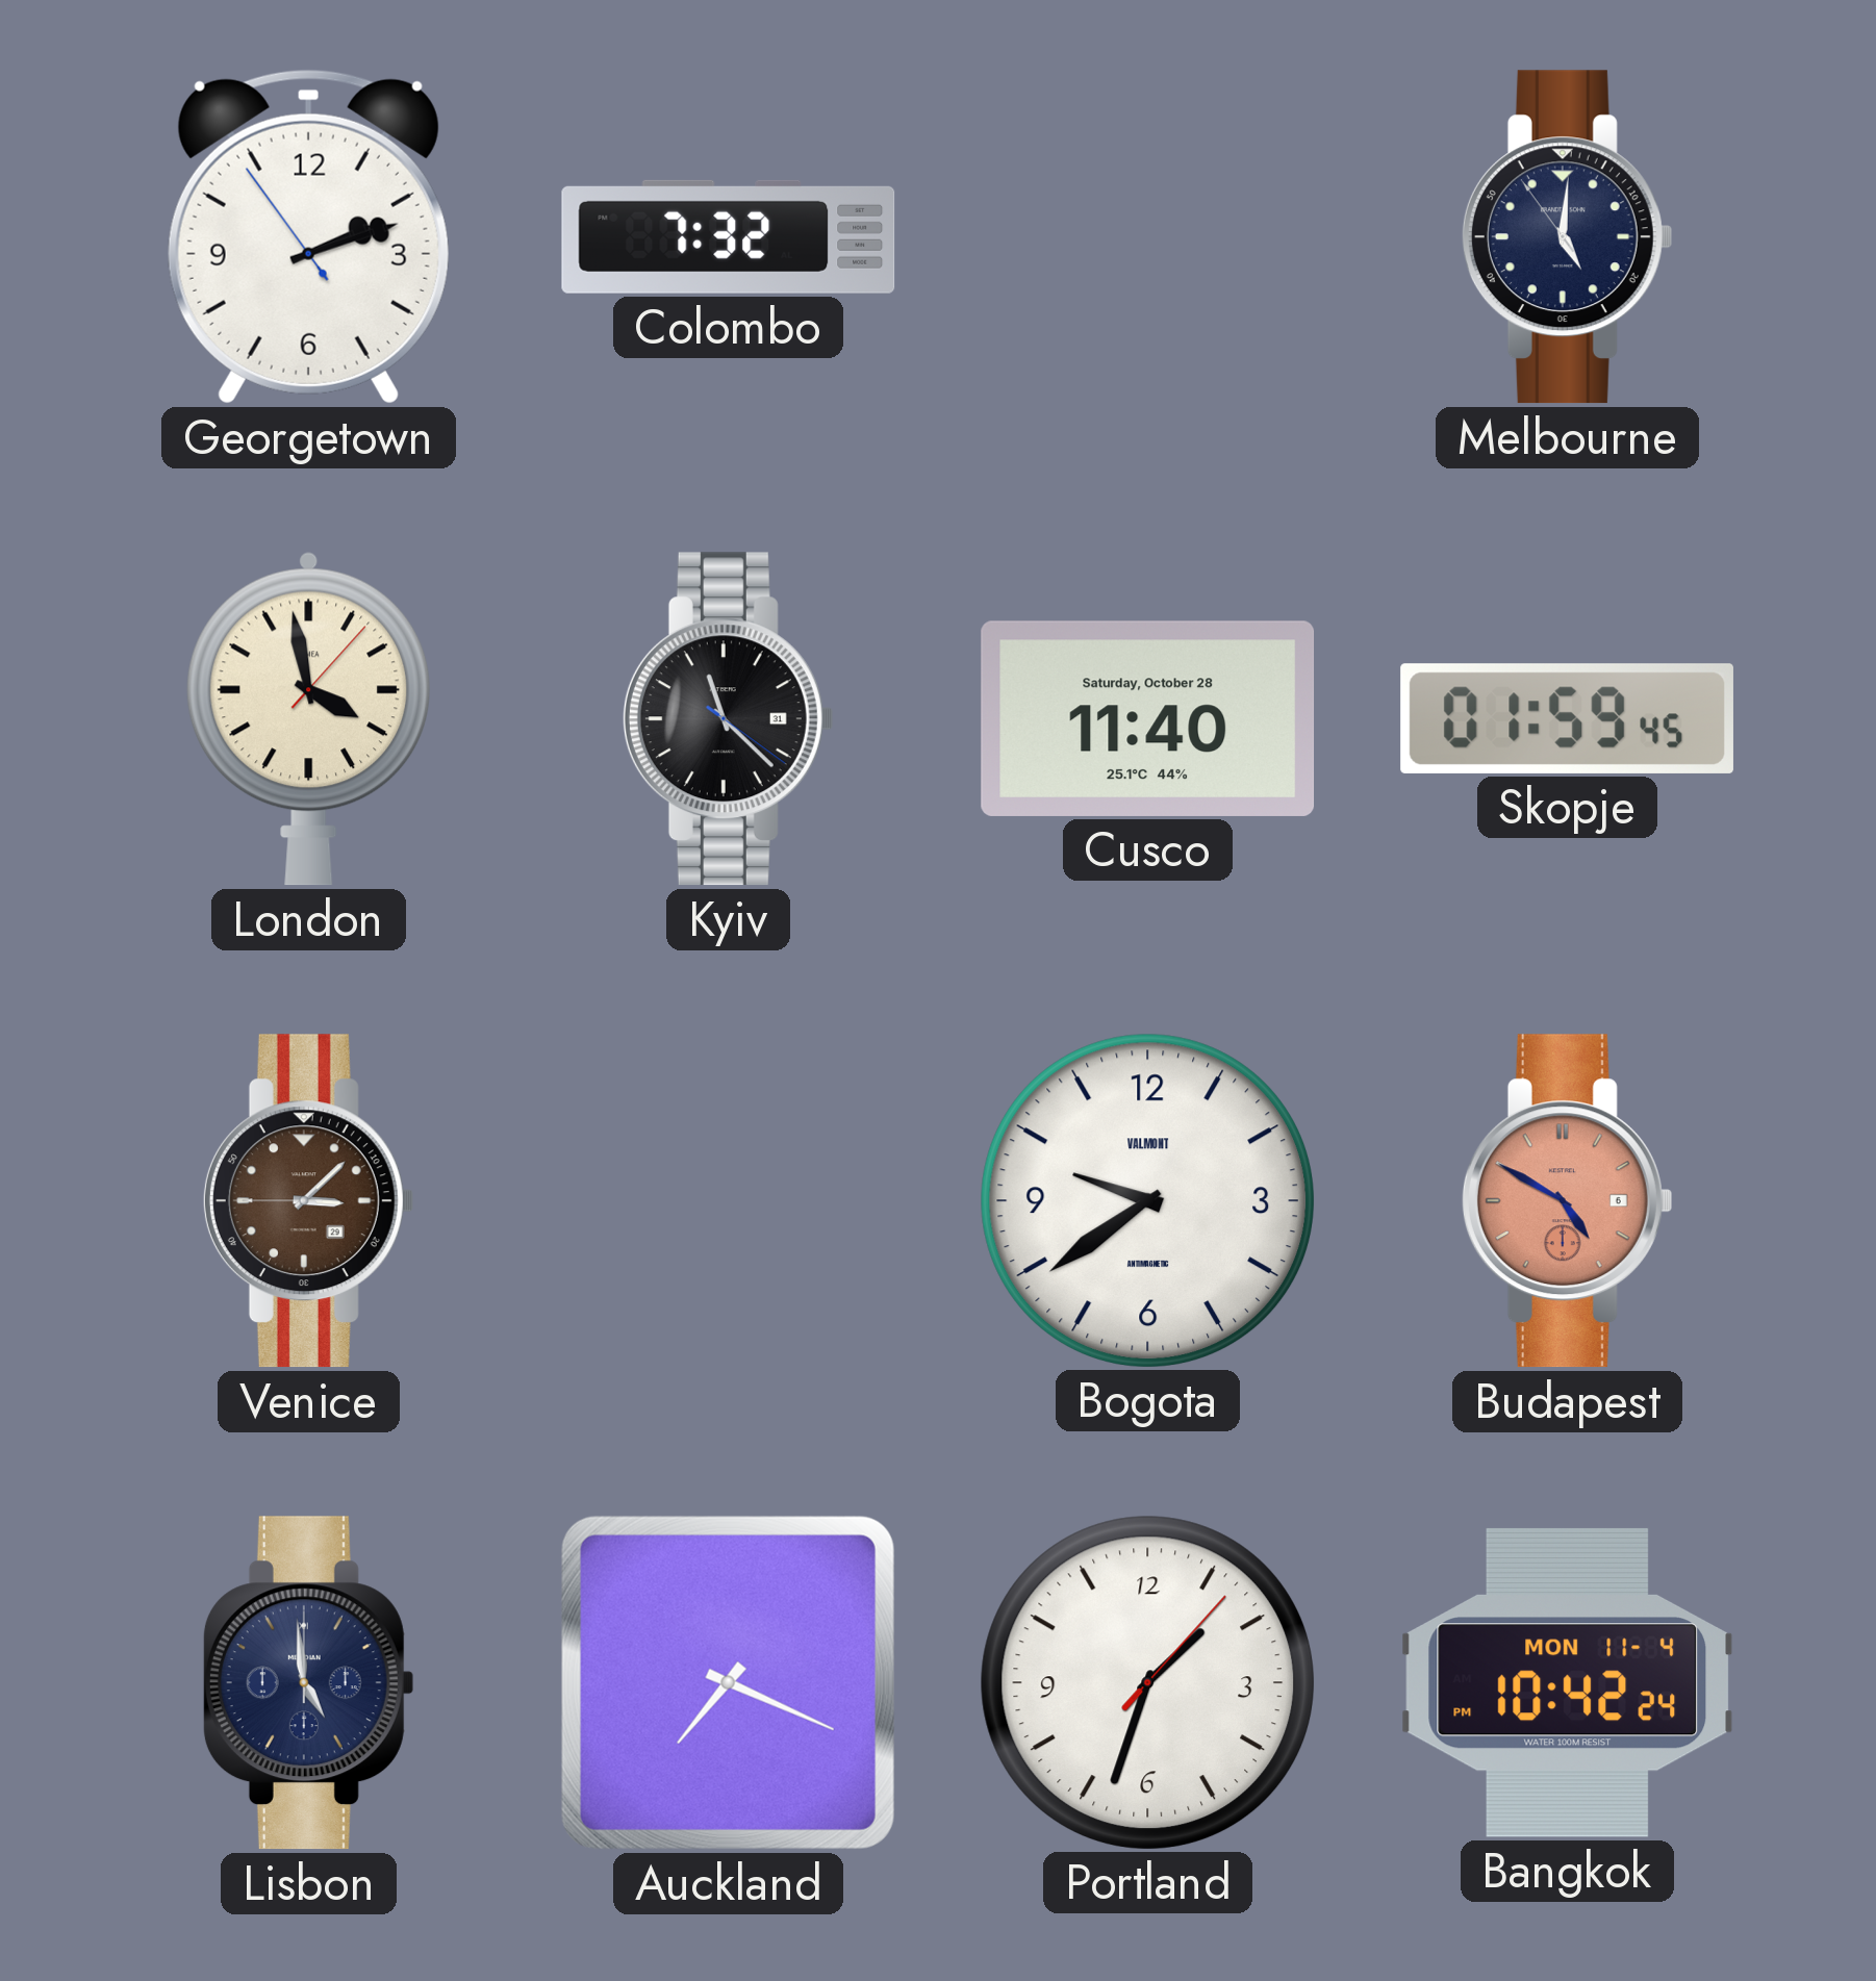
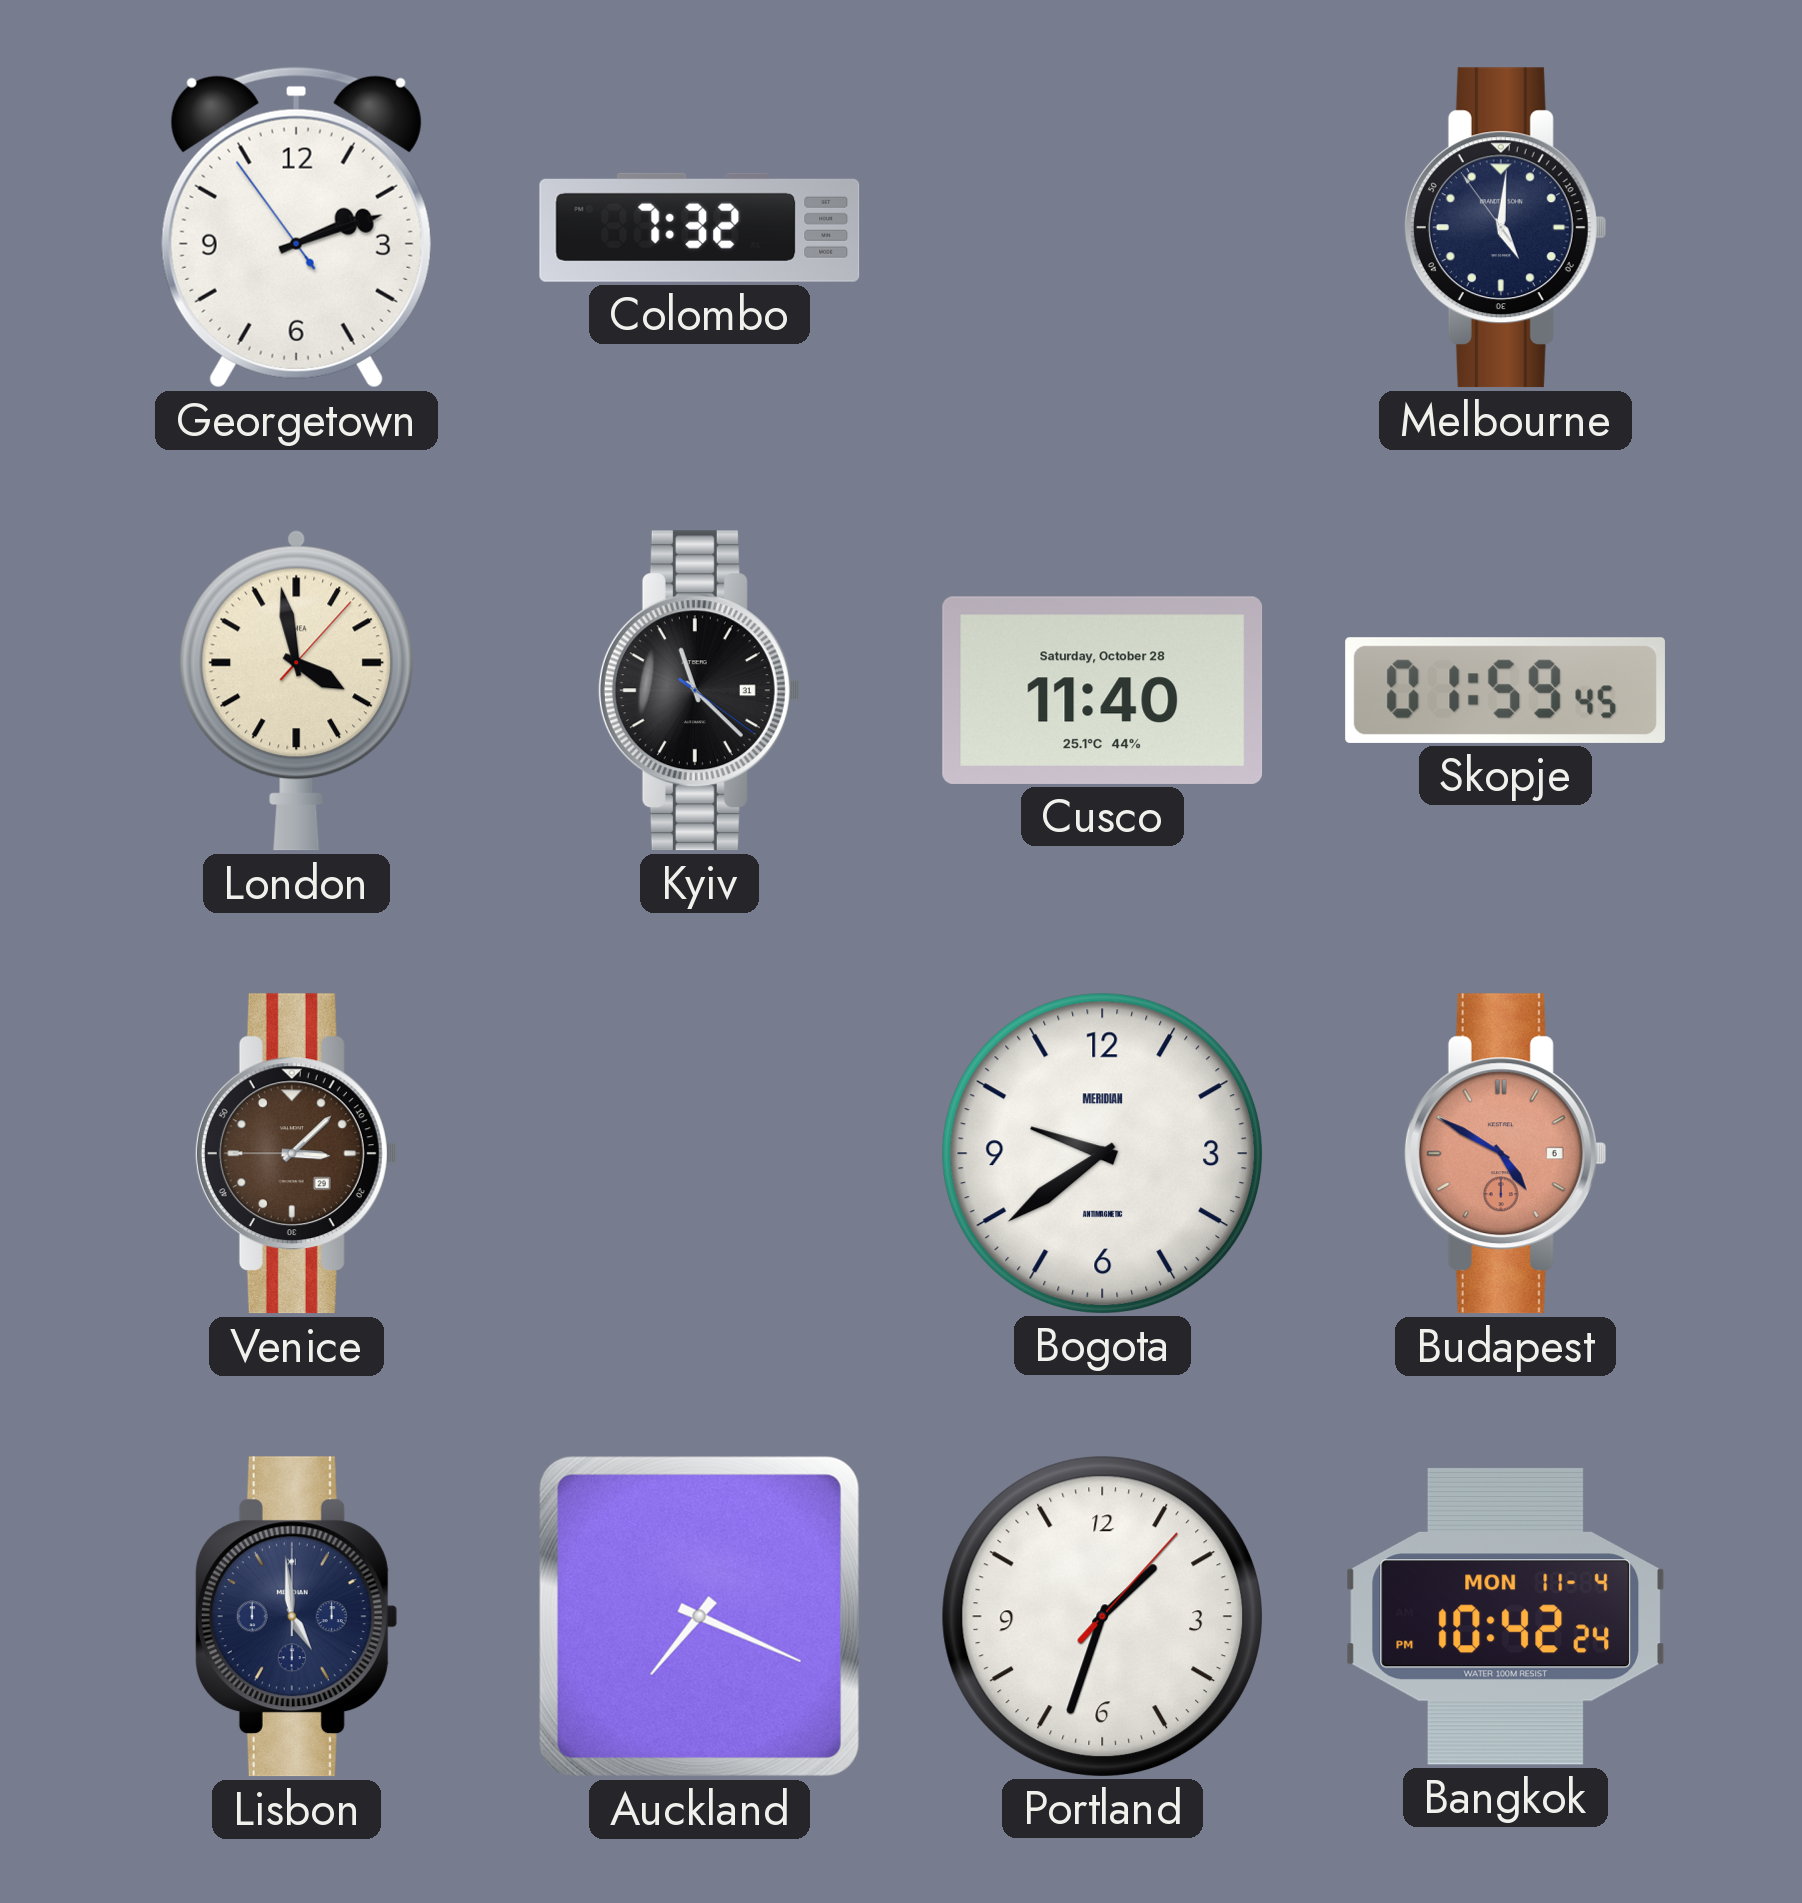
Bogota brand: VALMONT -> MERIDIAN
